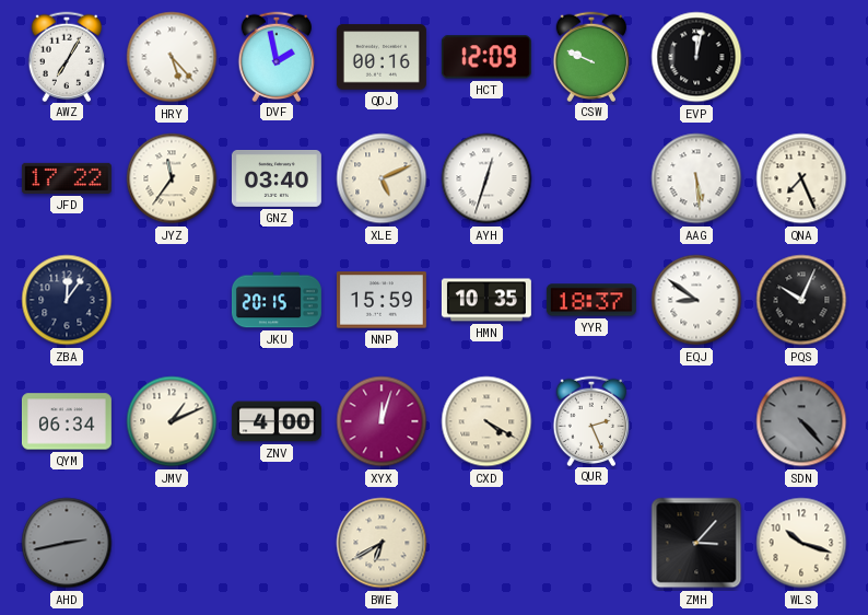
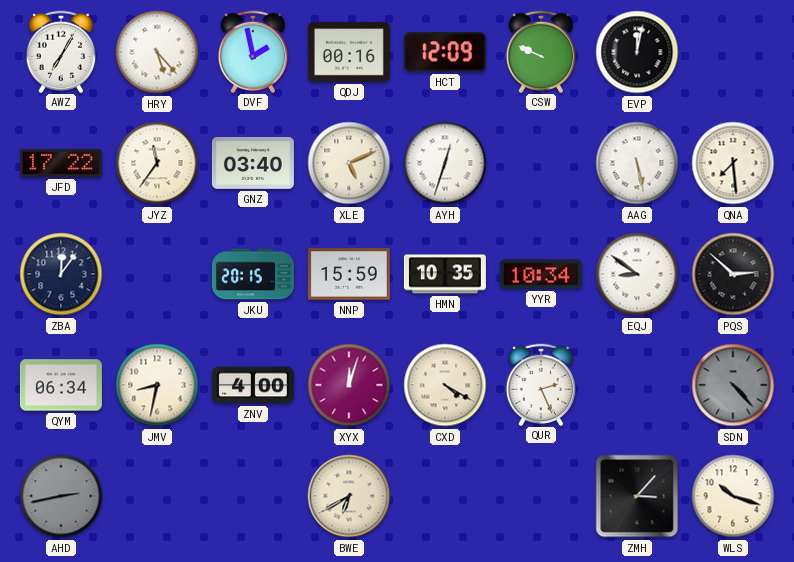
AAG: 5:29 -> 5:28
QNA: 7:26 -> 7:29
YYR: 18:37 -> 10:34
PQS: 10:04 -> 2:52
JMV: 1:11 -> 8:32
